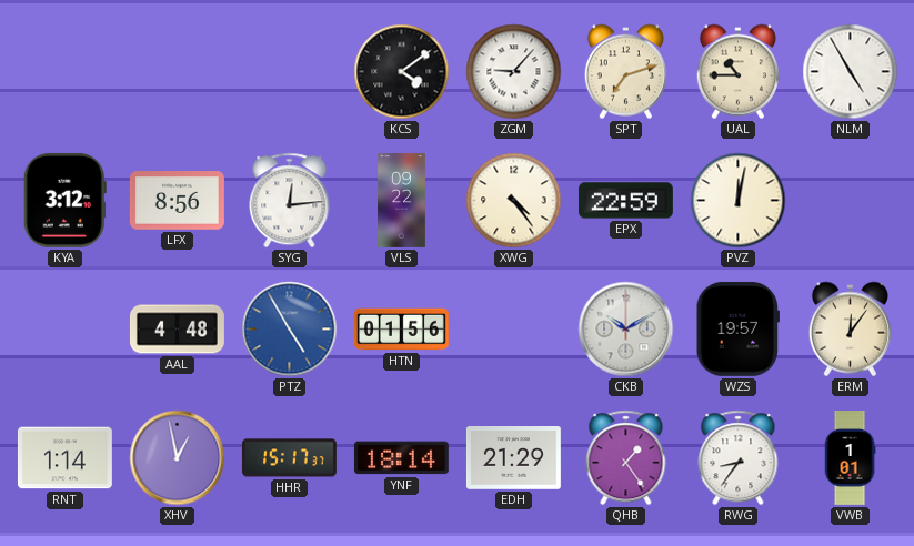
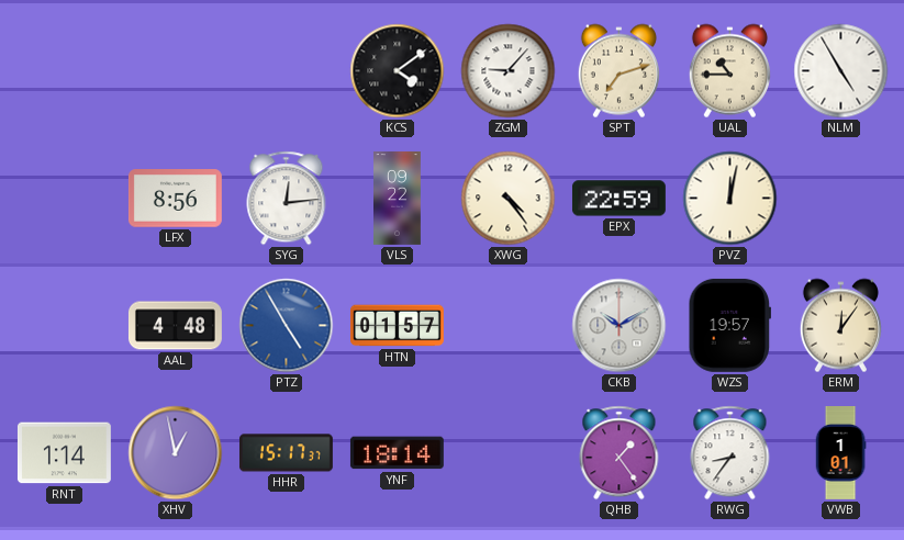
KYA: 3:12 -> none
HTN: 01:56 -> 01:57
EDH: 21:29 -> none
